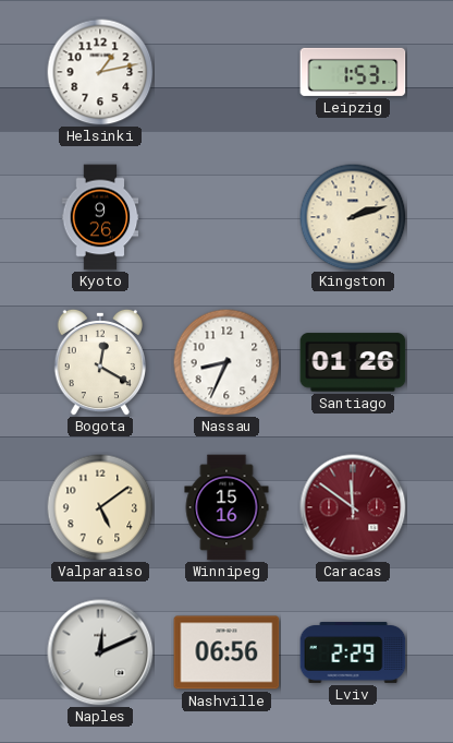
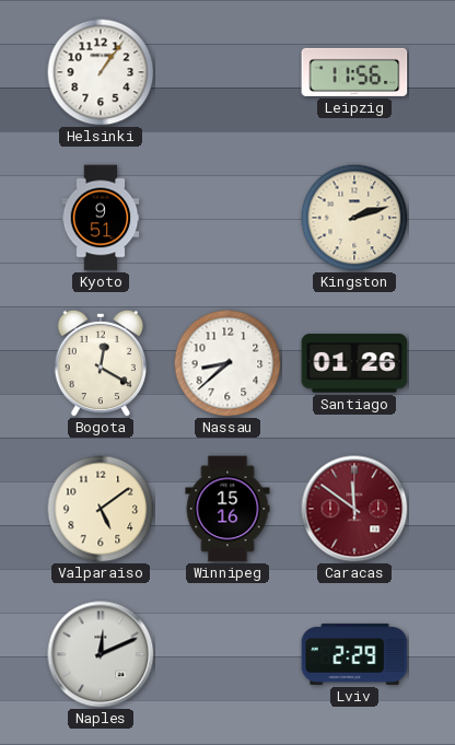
Helsinki: 1:13 -> 1:06
Leipzig: 1:53 -> 11:56
Kyoto: 9:26 -> 9:51
Nassau: 8:34 -> 8:38
Nashville: 06:56 -> none
